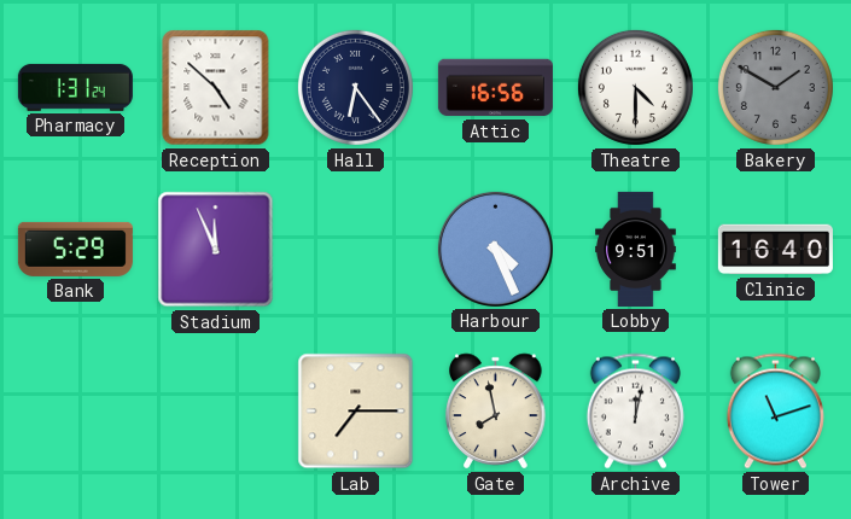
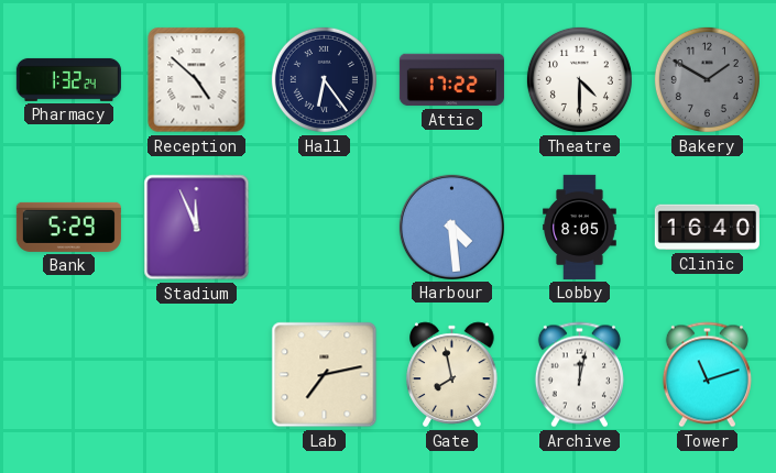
Pharmacy: 1:31 -> 1:32
Attic: 16:56 -> 17:22
Harbour: 4:26 -> 4:29
Lobby: 9:51 -> 8:05
Lab: 7:15 -> 7:13
